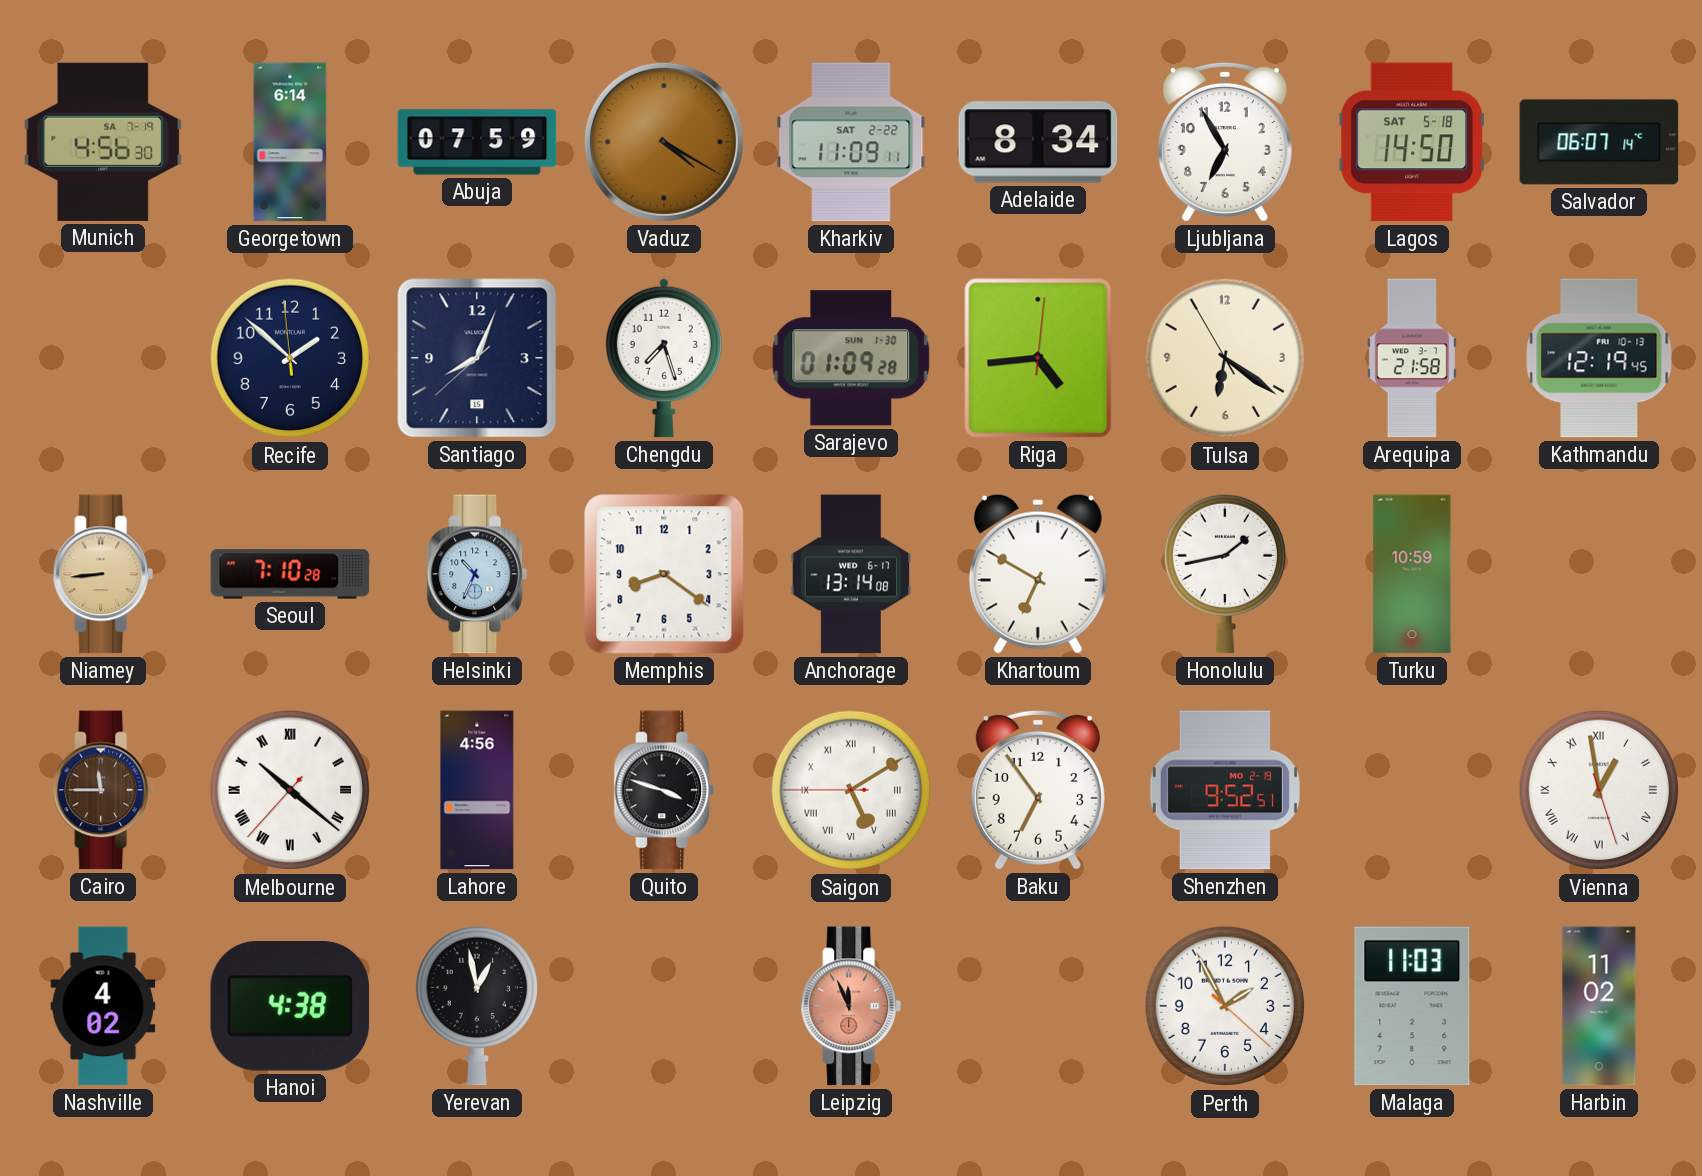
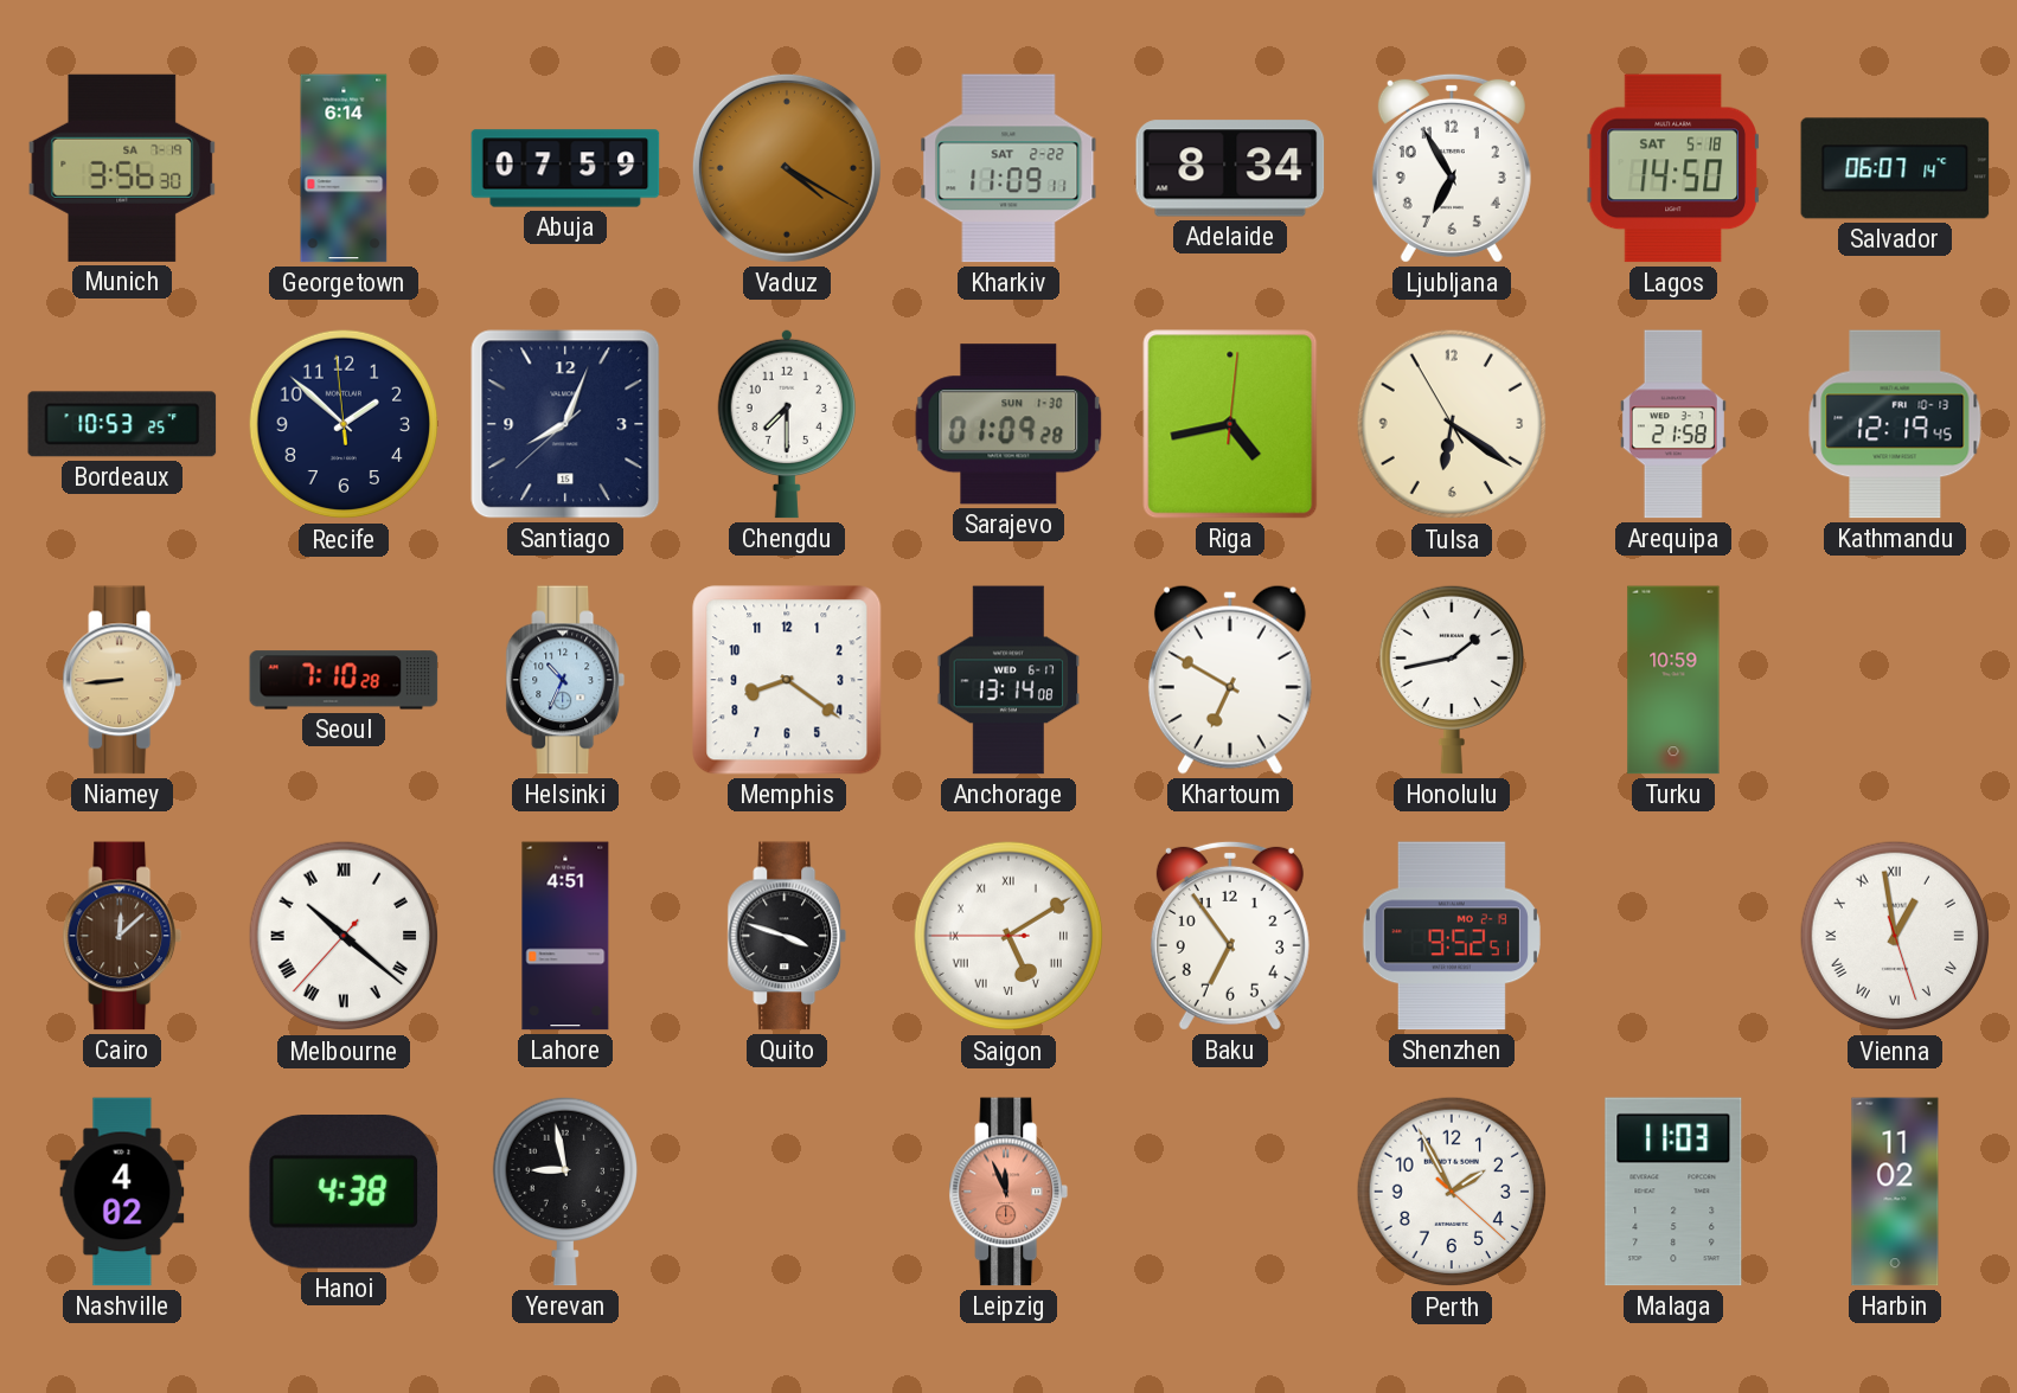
Munich: 4:56 -> 3:56
Bordeaux: none -> 10:53
Chengdu: 7:27 -> 7:30
Riga: 4:44 -> 4:43
Cairo: 11:45 -> 12:08
Lahore: 4:56 -> 4:51
Yerevan: 12:58 -> 8:58
